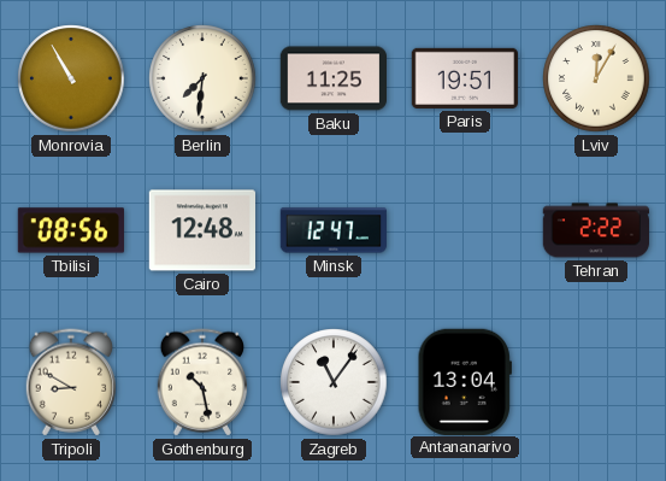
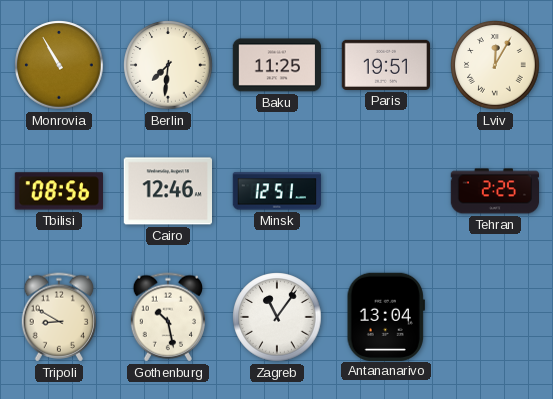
Cairo: 12:48 -> 12:46
Minsk: 12:47 -> 12:51
Tehran: 2:22 -> 2:25
